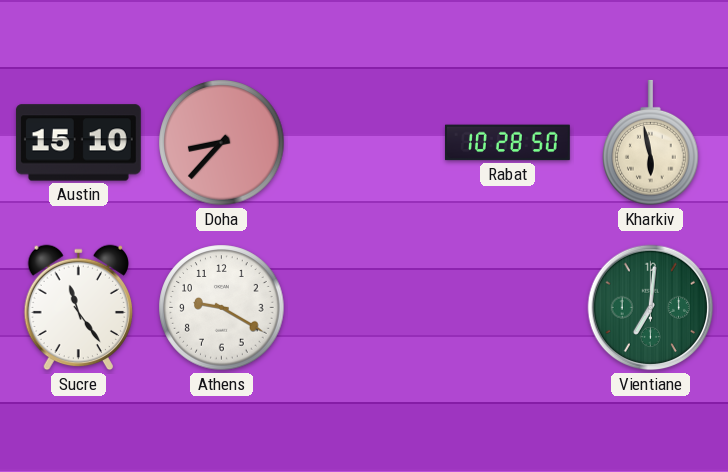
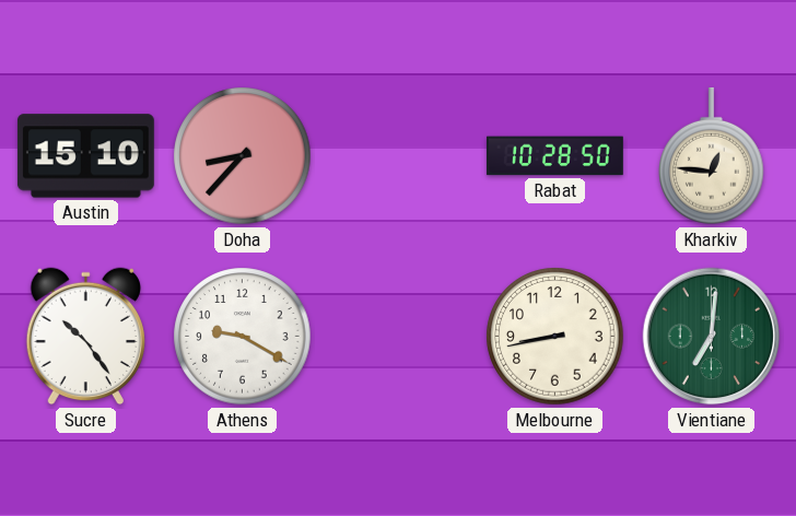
Kharkiv: 5:58 -> 12:46
Sucre: 11:24 -> 10:24
Melbourne: none -> 8:43
